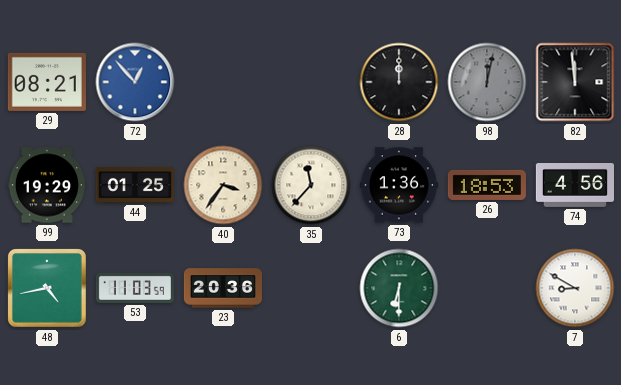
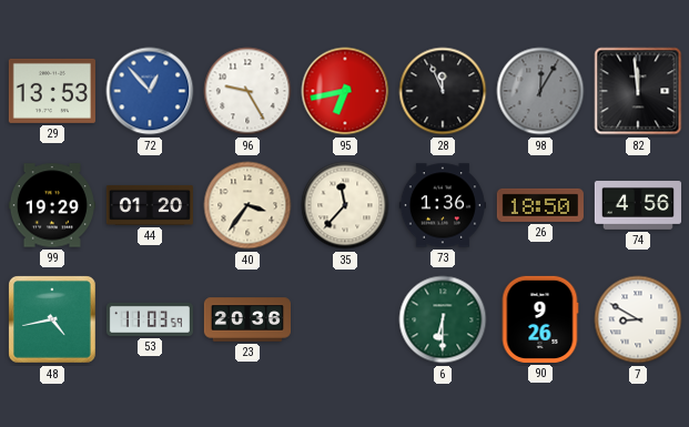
29: 08:21 -> 13:53
96: none -> 9:25
95: none -> 6:43
28: 12:00 -> 11:56
98: 12:02 -> 12:05
44: 01:25 -> 01:20
26: 18:53 -> 18:50
90: none -> 9:26
